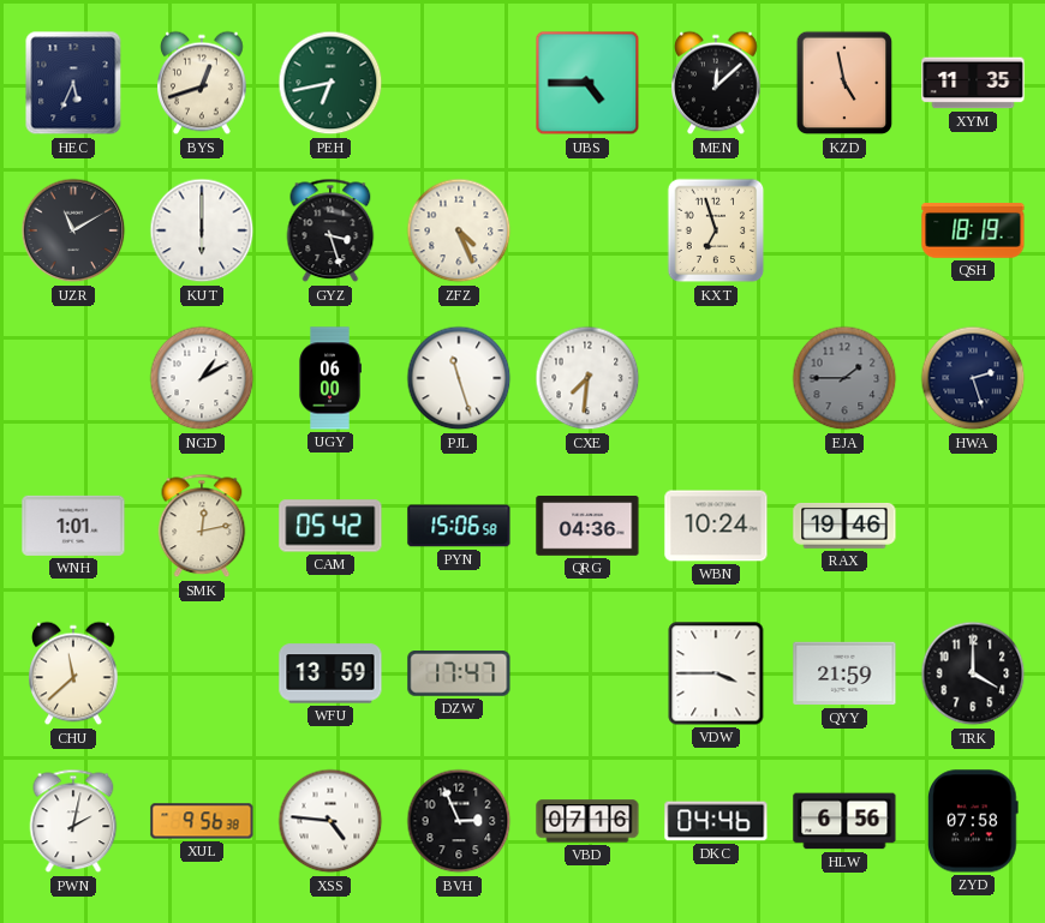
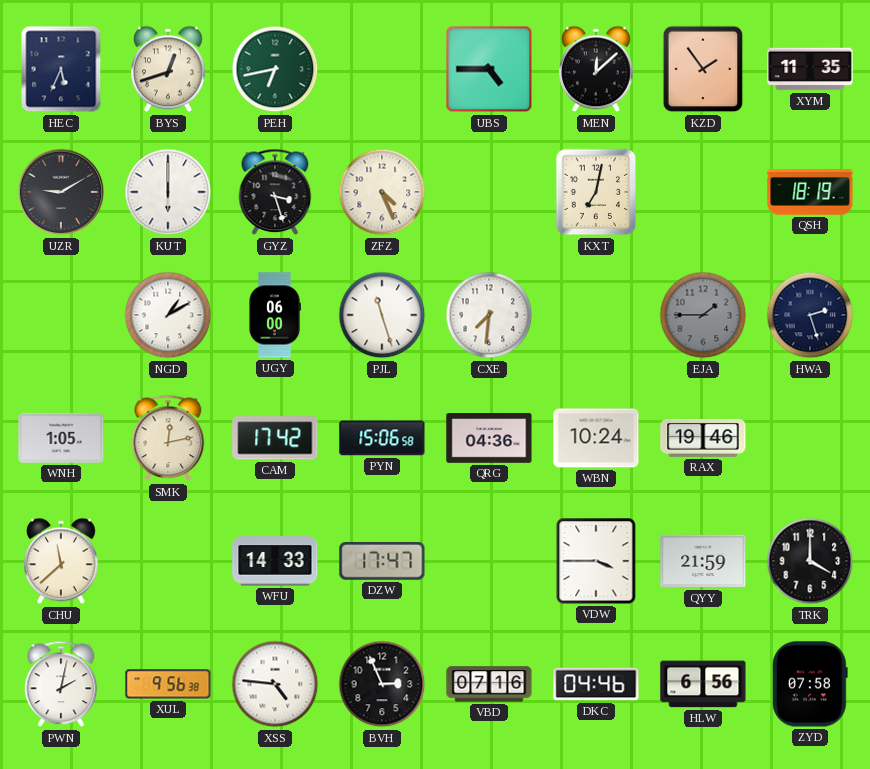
KZD: 4:58 -> 1:54
UZR: 11:10 -> 9:10
KXT: 6:57 -> 7:02
WNH: 1:01 -> 1:05
CAM: 05:42 -> 17:42
WFU: 13:59 -> 14:33
